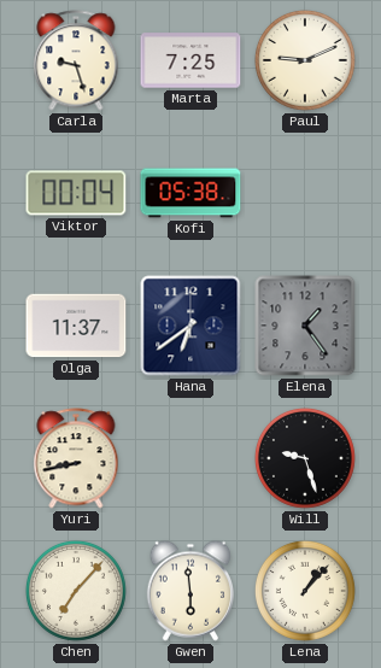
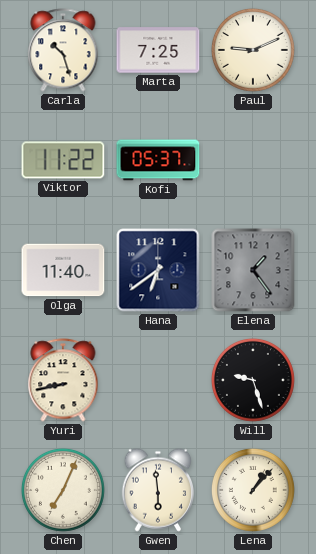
Carla: 9:27 -> 10:27
Viktor: 00:04 -> 11:22
Kofi: 05:38 -> 05:37
Olga: 11:37 -> 11:40
Chen: 7:07 -> 7:04
